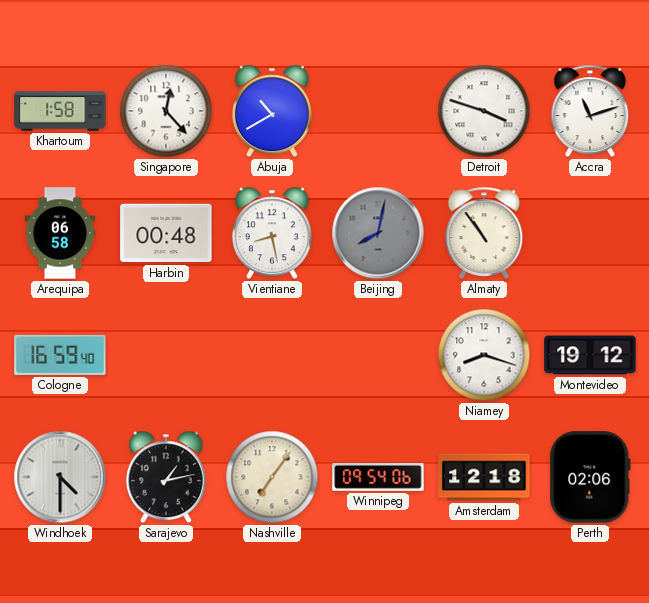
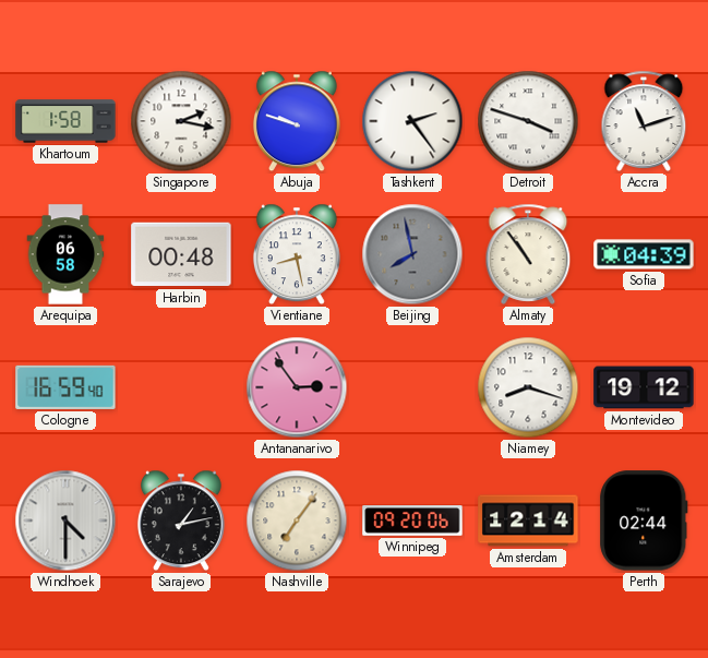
Singapore: 12:23 -> 2:17
Abuja: 10:40 -> 9:48
Tashkent: none -> 2:24
Beijing: 8:02 -> 7:58
Sofia: none -> 04:39
Antananarivo: none -> 2:54
Winnipeg: 09:54 -> 09:20
Amsterdam: 12:18 -> 12:14
Perth: 02:06 -> 02:44
